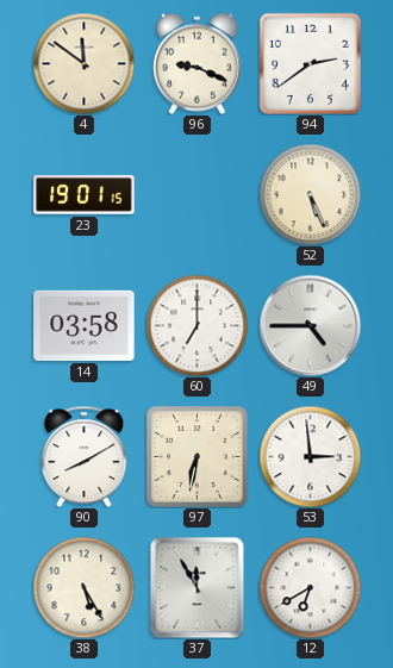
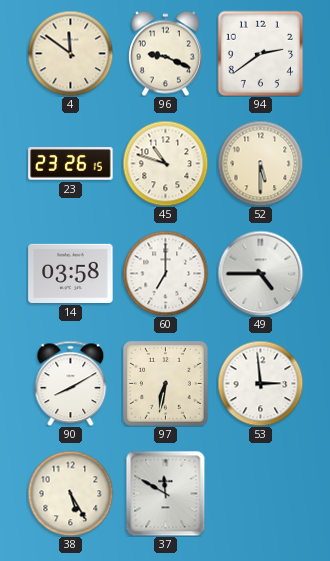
23: 19:01 -> 23:26
45: none -> 10:48
52: 5:26 -> 5:30
37: 11:55 -> 11:50
12: 6:40 -> none
